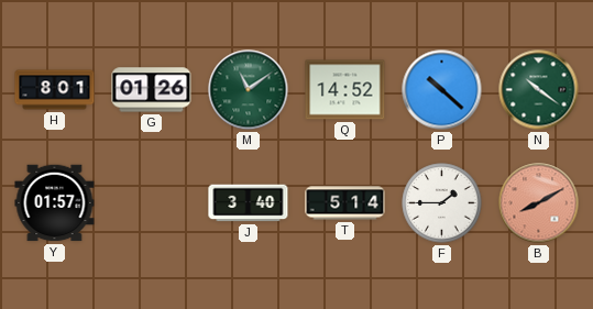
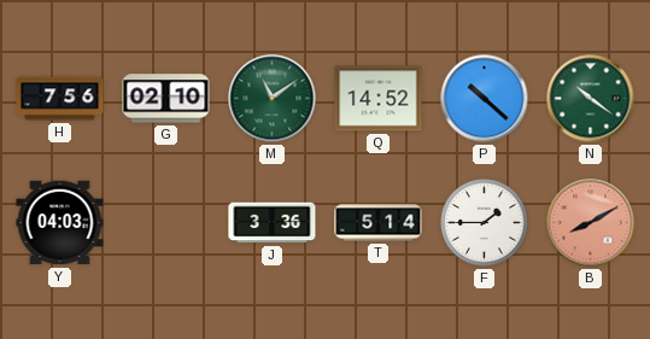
H: 8:01 -> 7:56
G: 01:26 -> 02:10
Y: 01:57 -> 04:03
J: 3:40 -> 3:36
